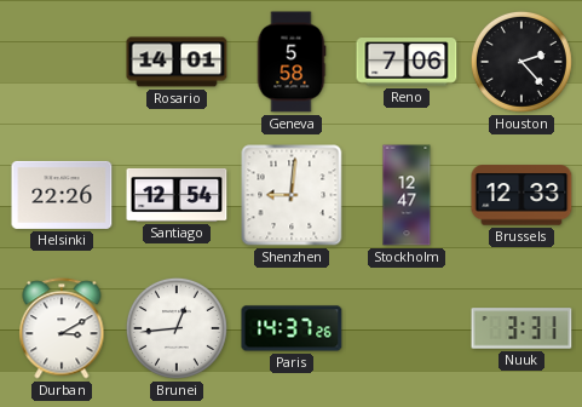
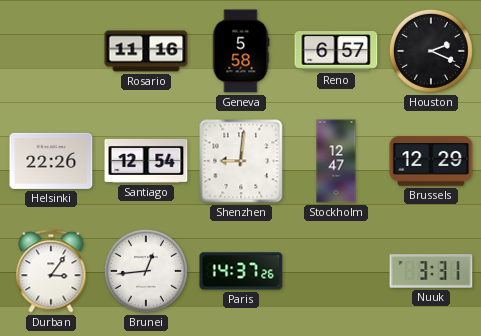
Rosario: 14:01 -> 11:16
Reno: 7:06 -> 6:57
Houston: 2:23 -> 2:19
Brussels: 12:33 -> 12:29
Durban: 3:10 -> 3:06
